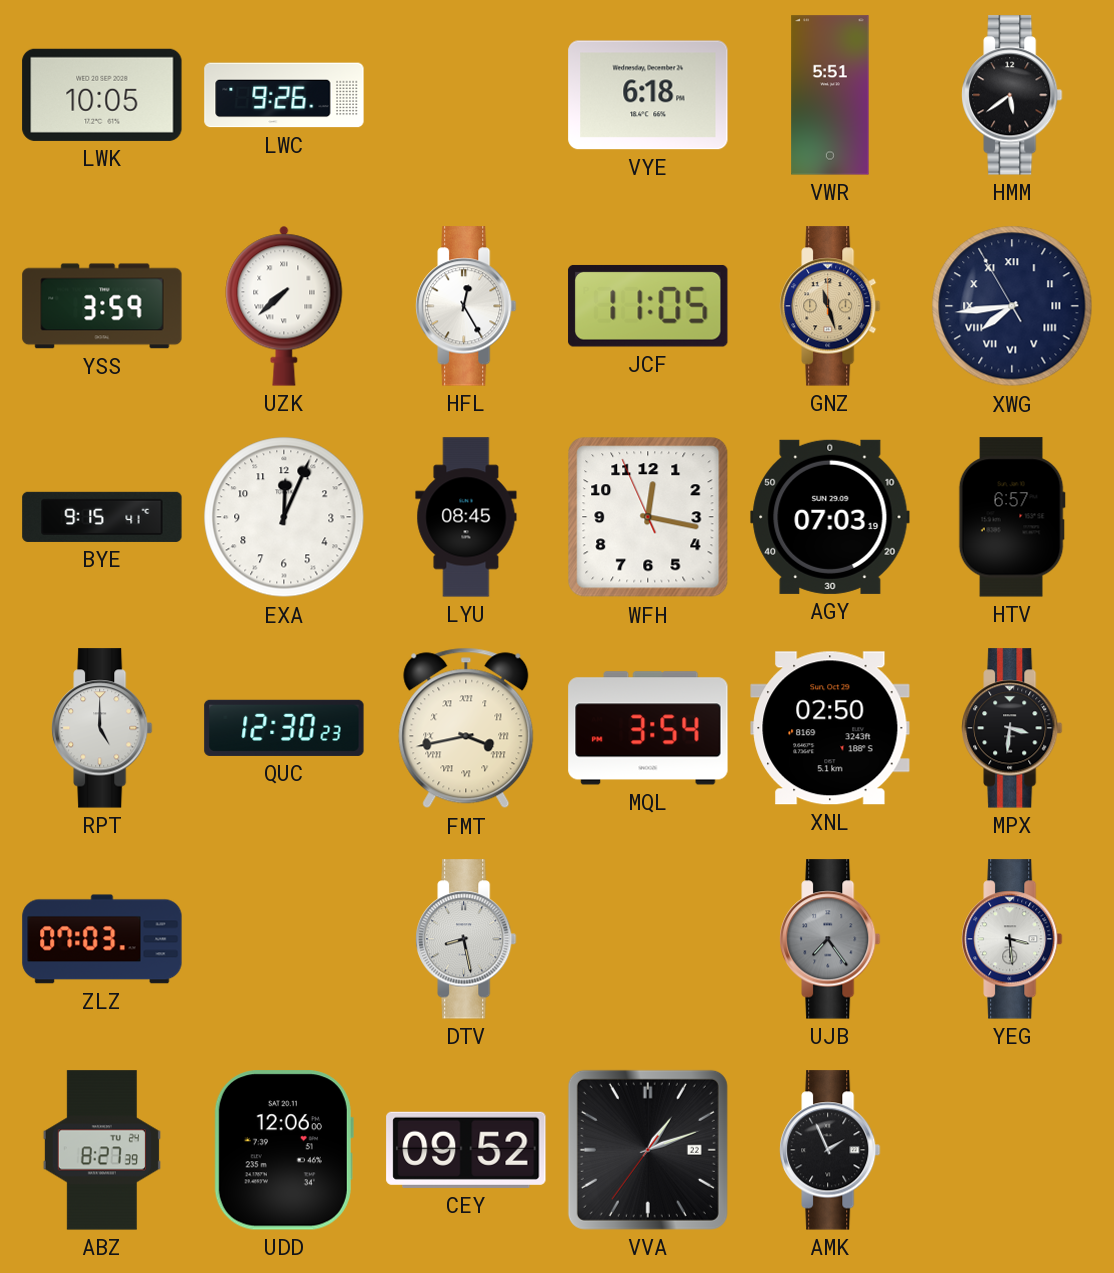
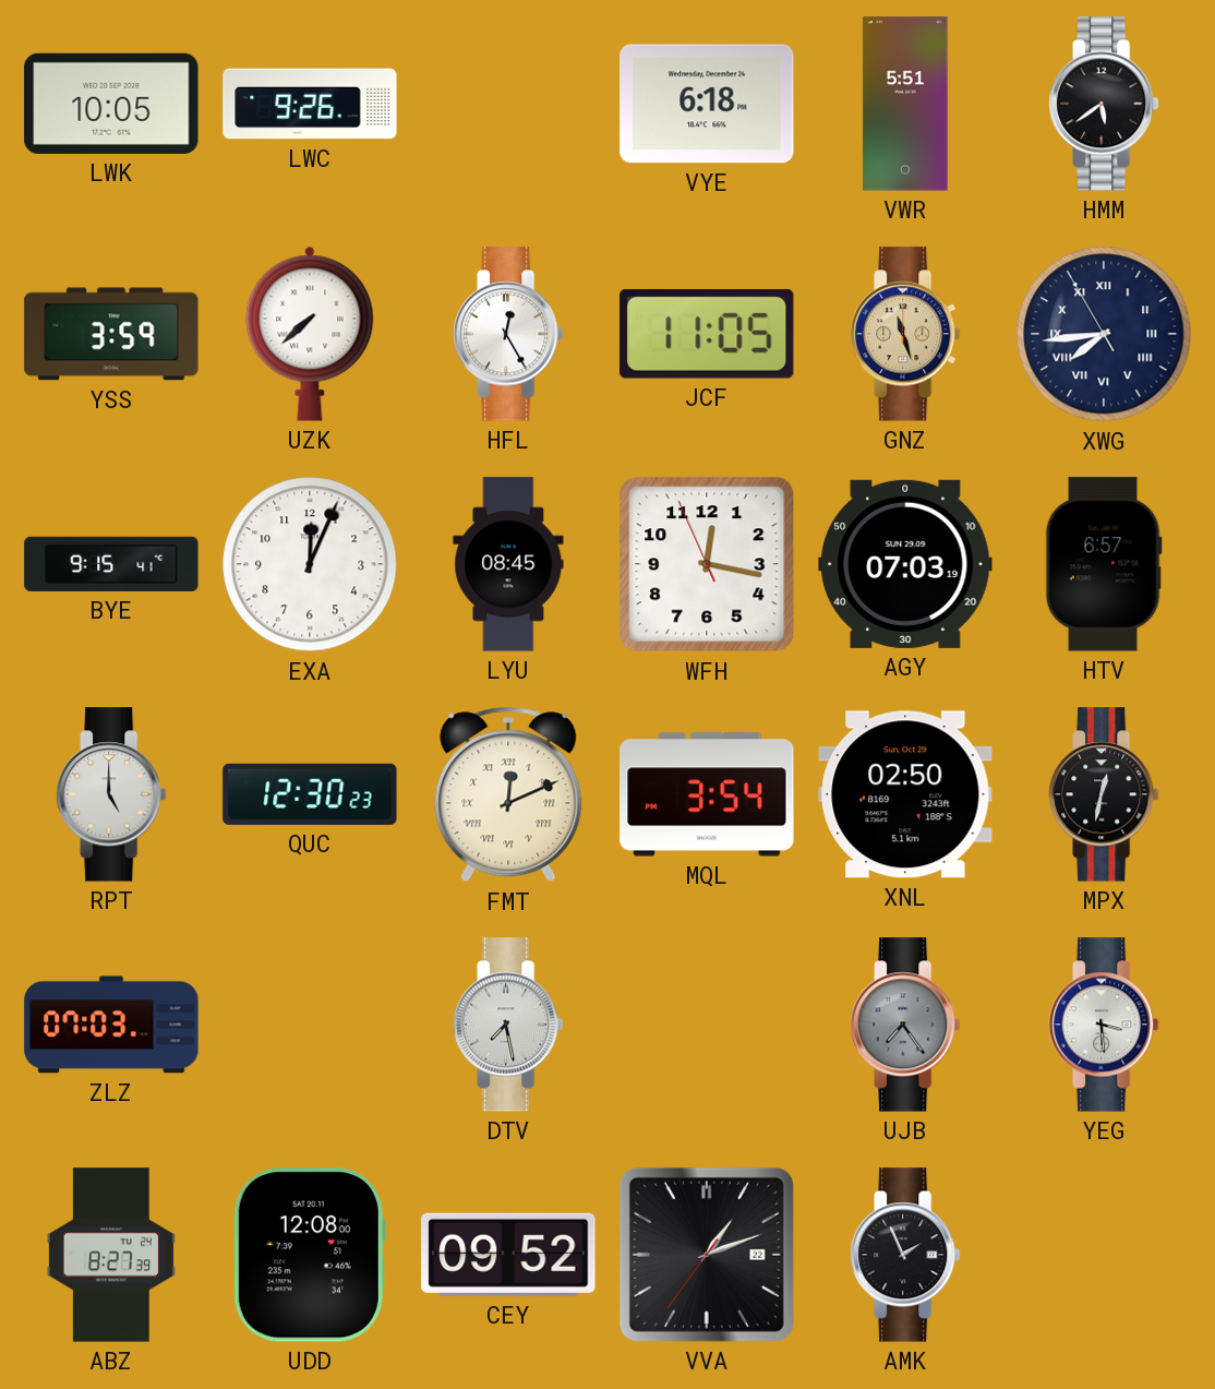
FMT: 3:43 -> 12:11
MPX: 3:31 -> 12:32
DTV: 8:28 -> 7:28
UDD: 12:06 -> 12:08
